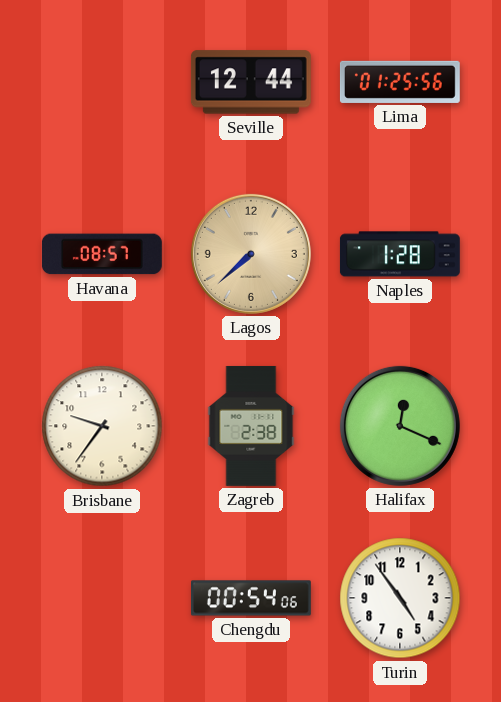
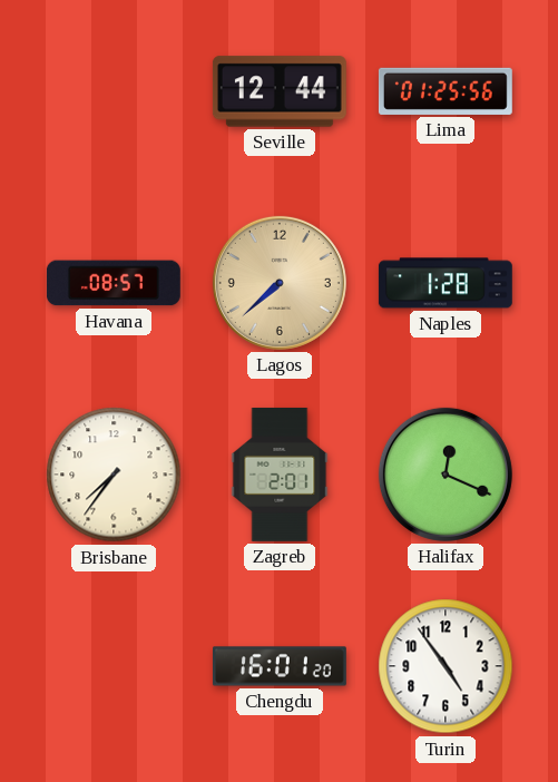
Brisbane: 9:36 -> 7:36
Zagreb: 2:38 -> 2:01
Chengdu: 00:54 -> 16:01
